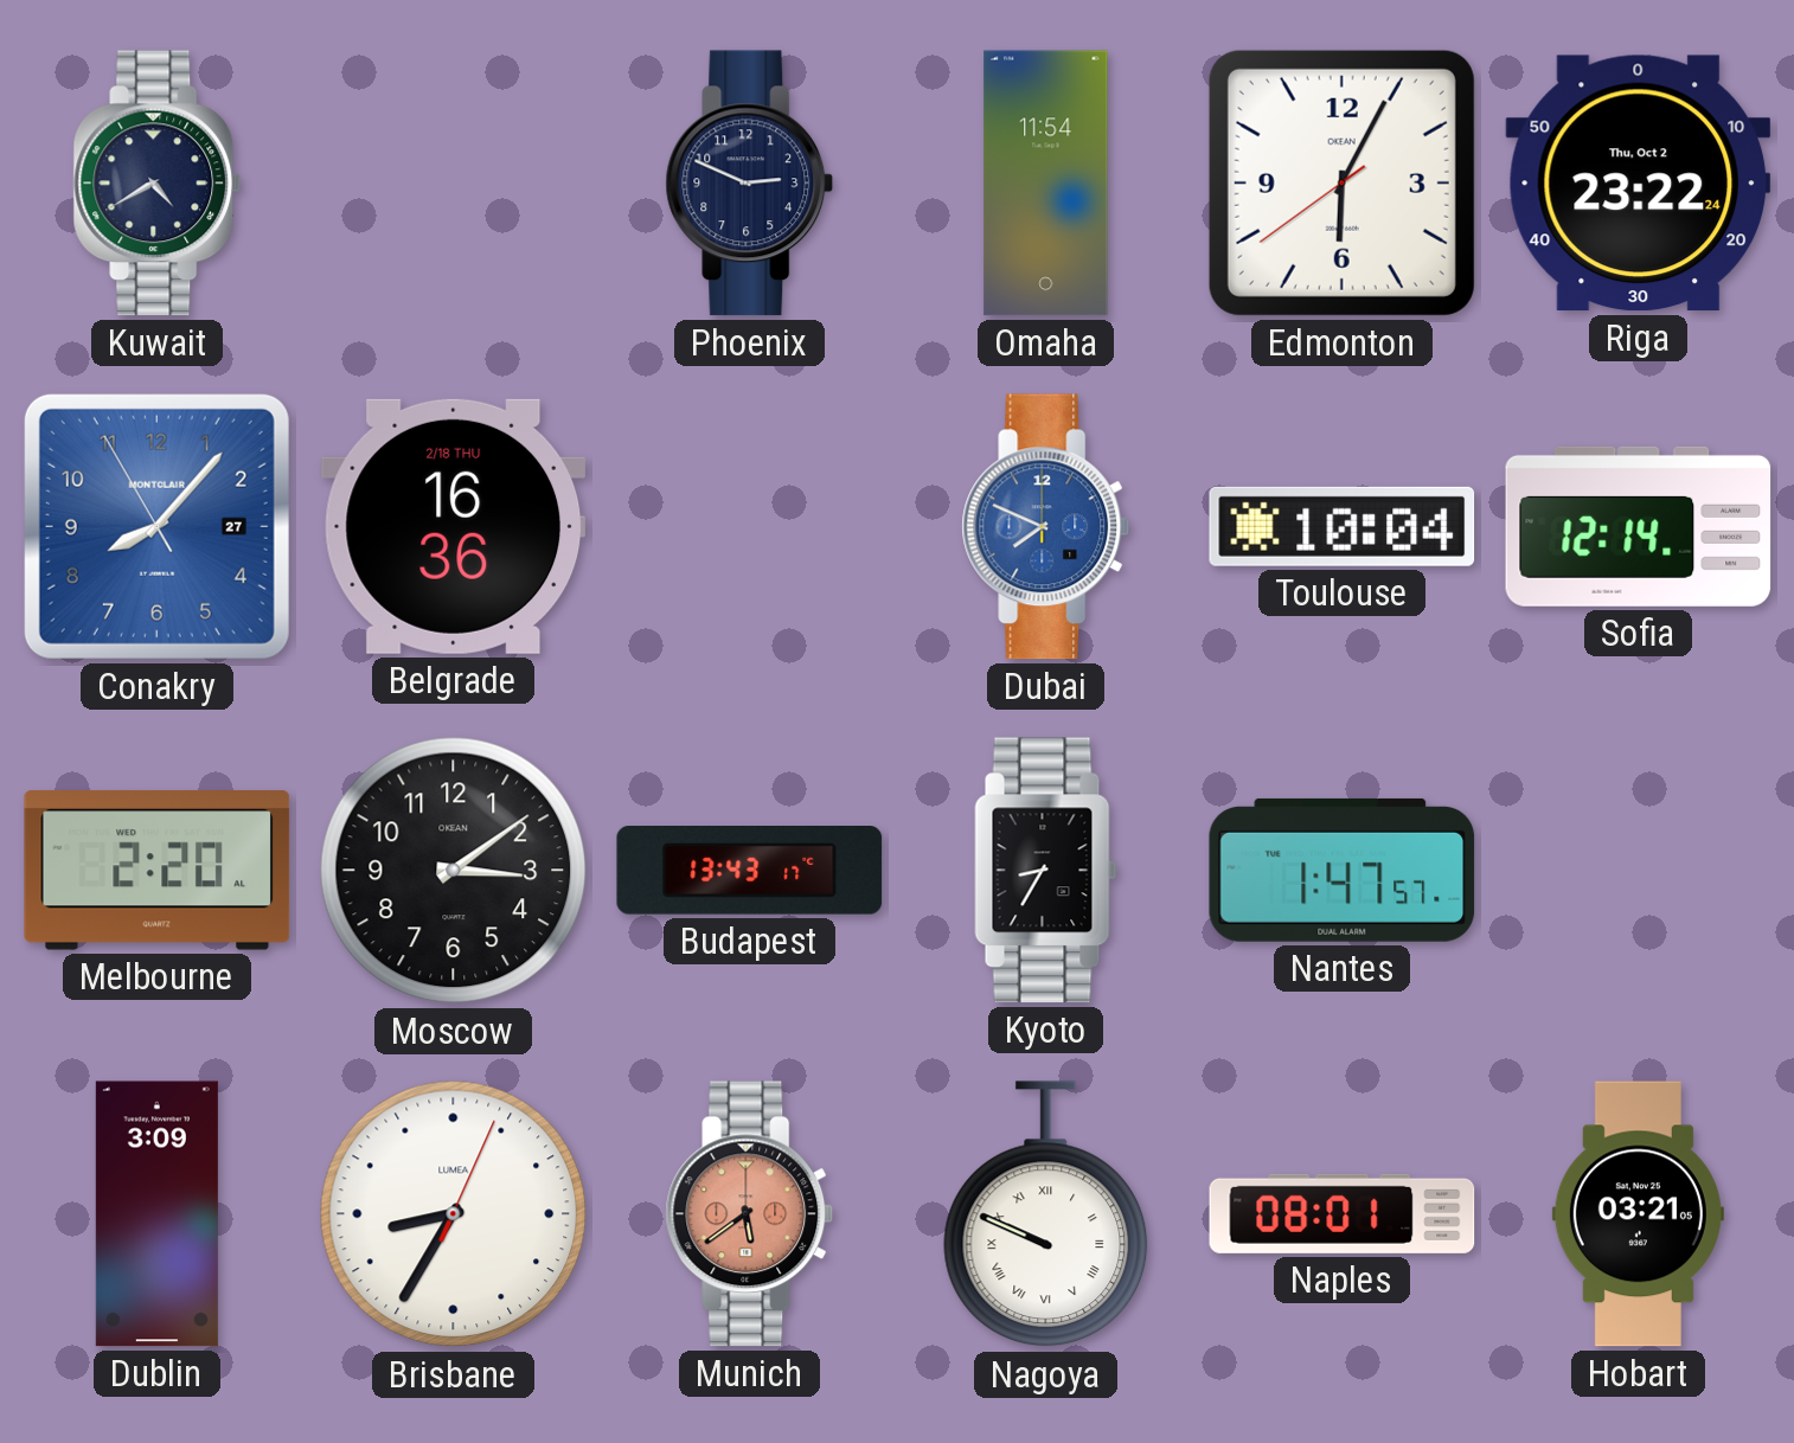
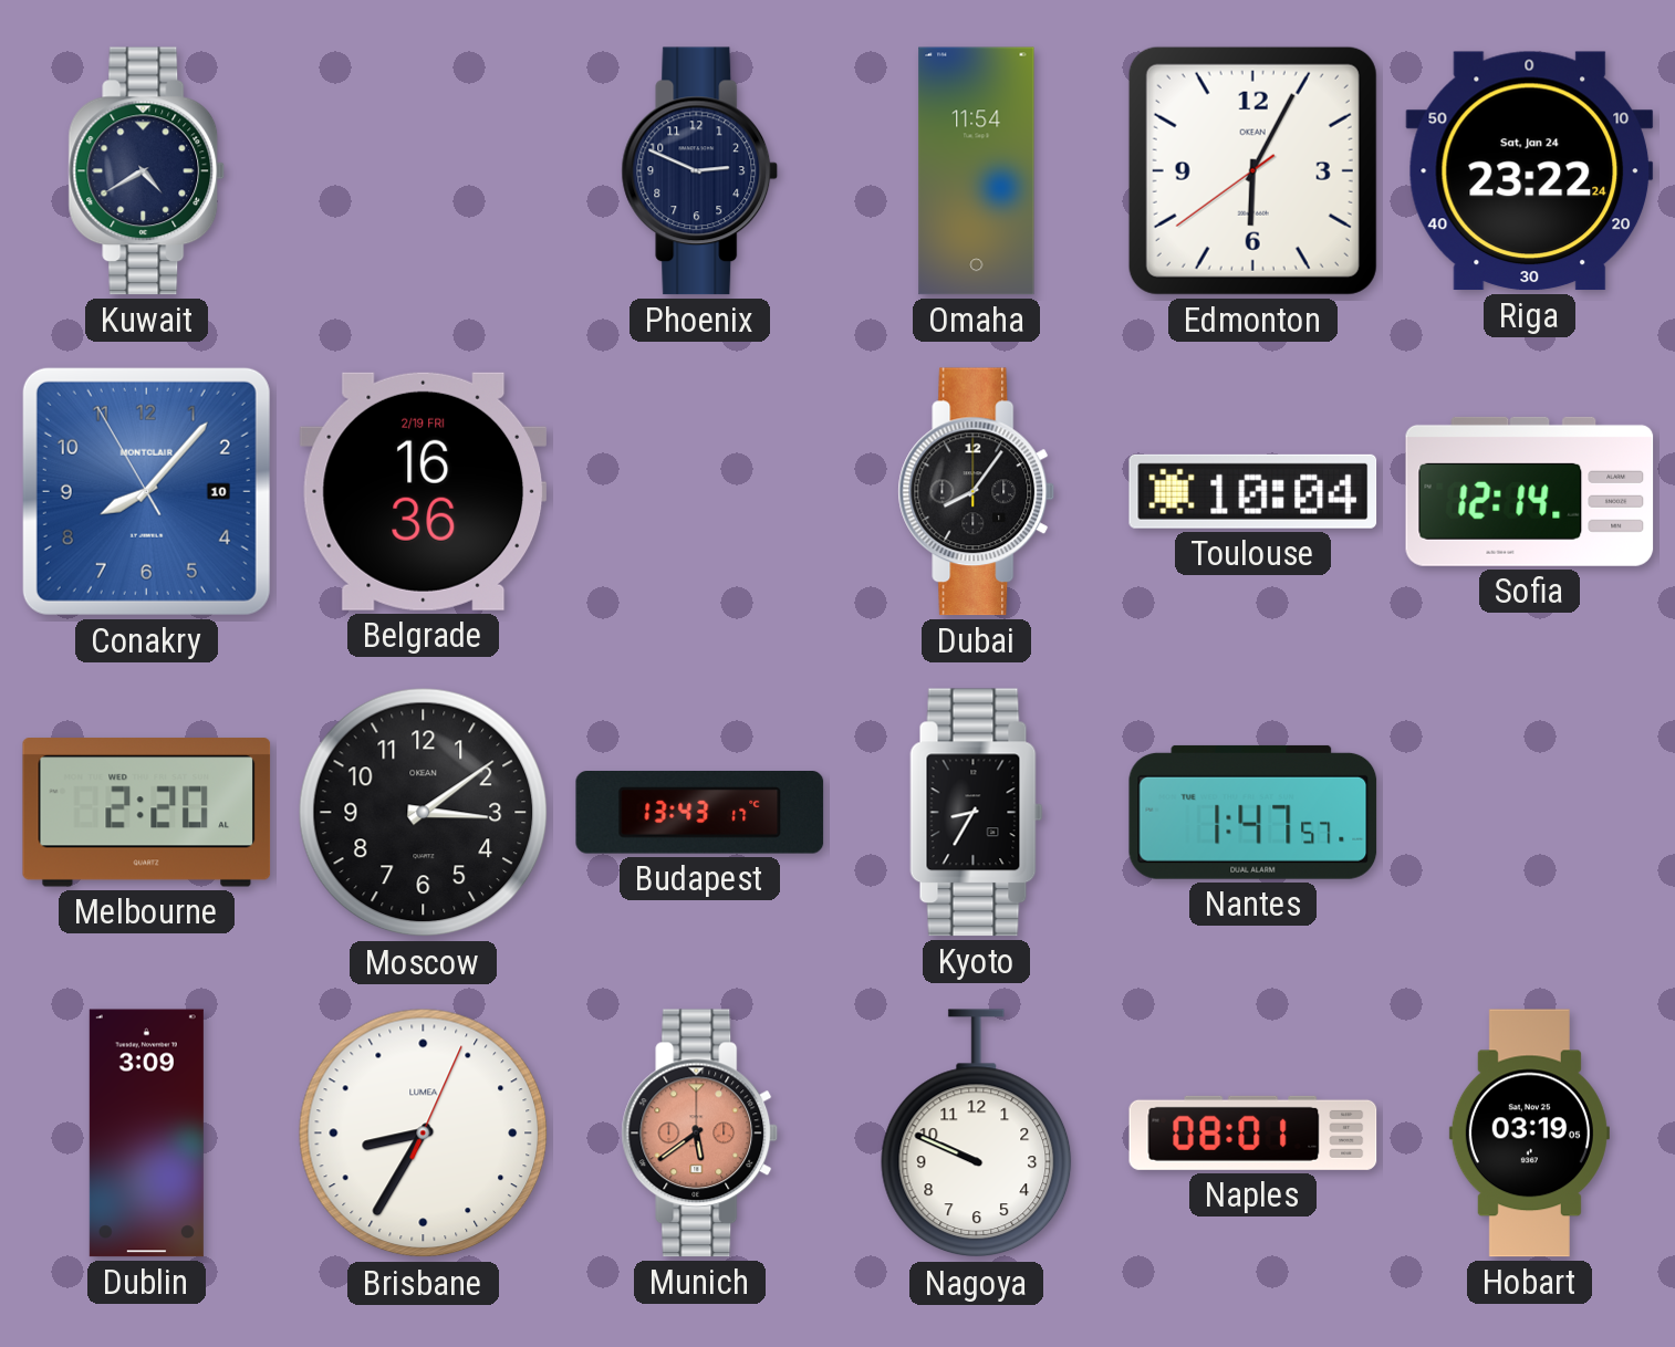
Riga date: Thu, Oct 2 -> Sat, Jan 24
Conakry date: 27 -> 10
Belgrade date: 2/18 THU -> 2/19 FRI
Dubai: 7:49 -> 8:06
Dubai dial: blue -> black
Nagoya numerals: Roman -> Arabic
Hobart: 03:21 -> 03:19
